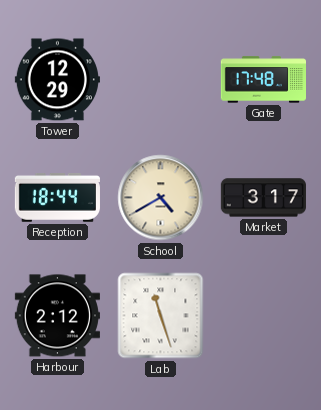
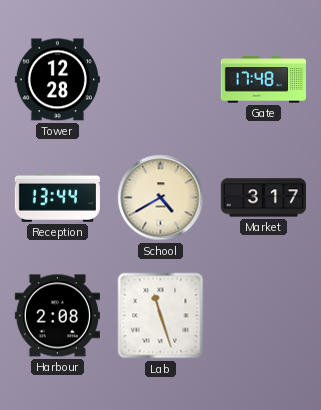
Tower: 12:29 -> 12:28
Reception: 18:44 -> 13:44
Harbour: 2:12 -> 2:08
